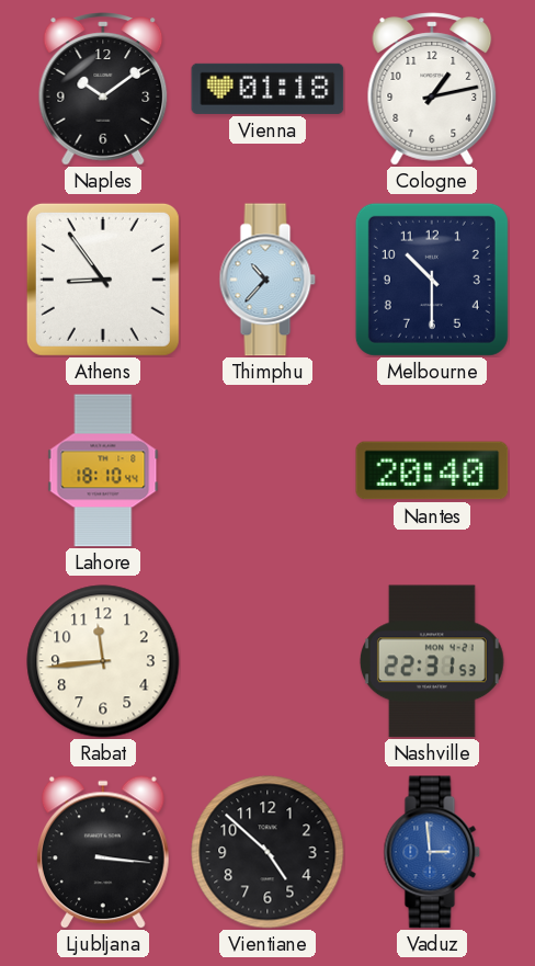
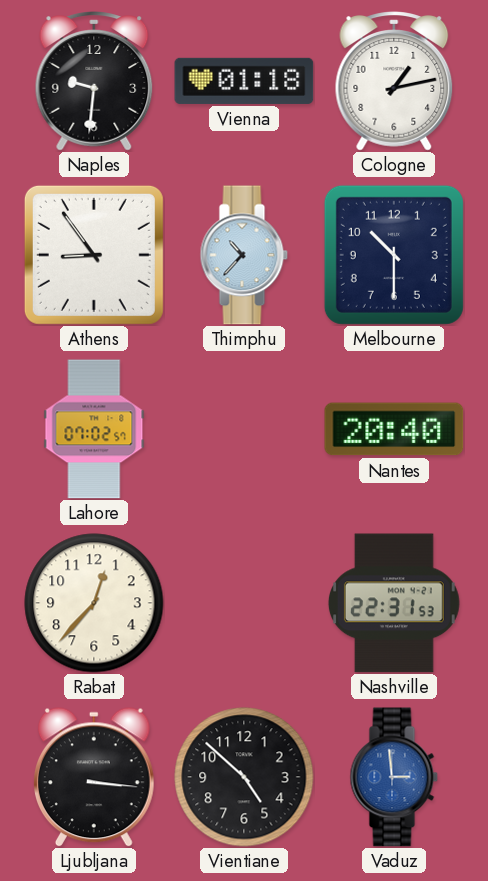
Naples: 10:09 -> 9:31
Lahore: 18:10 -> 07:02
Rabat: 11:44 -> 12:37
